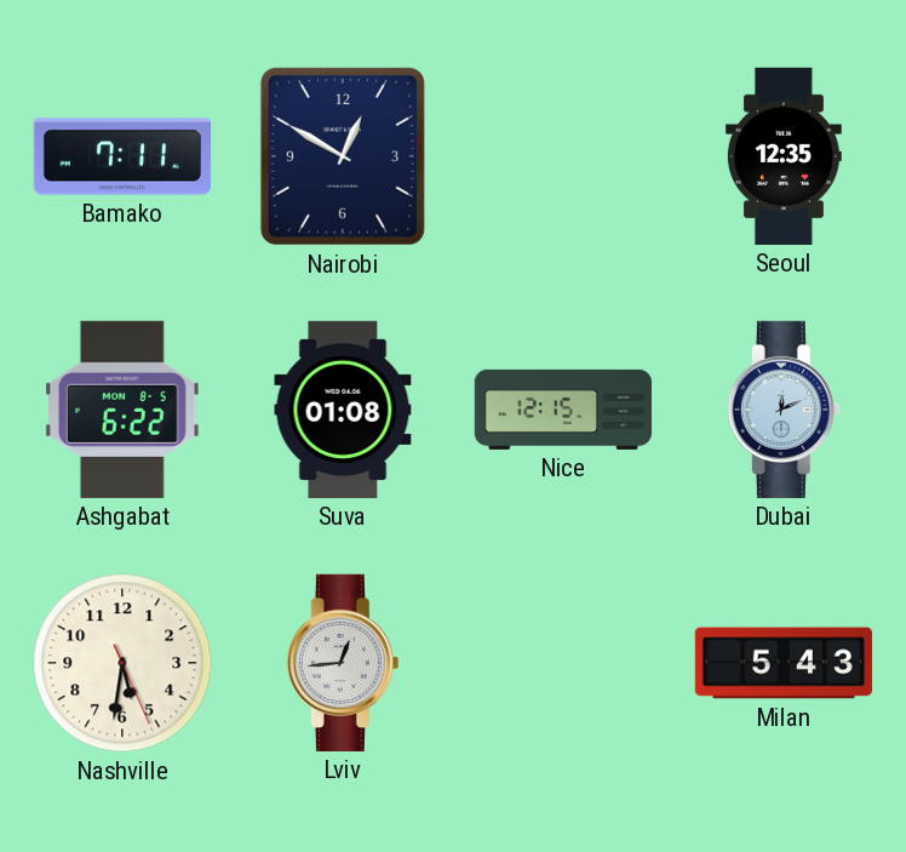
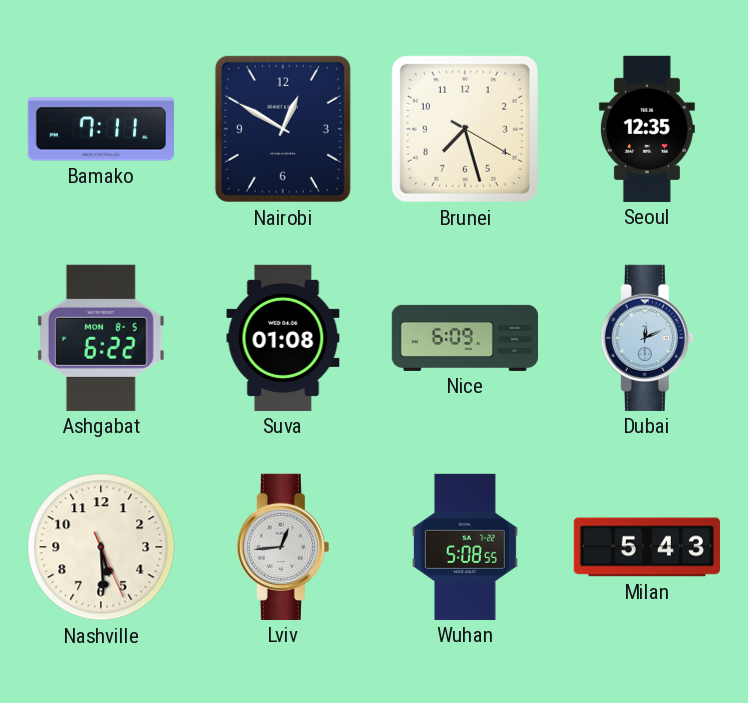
Brunei: none -> 7:27
Nice: 12:15 -> 6:09
Nashville: 5:31 -> 5:29
Wuhan: none -> 5:08
